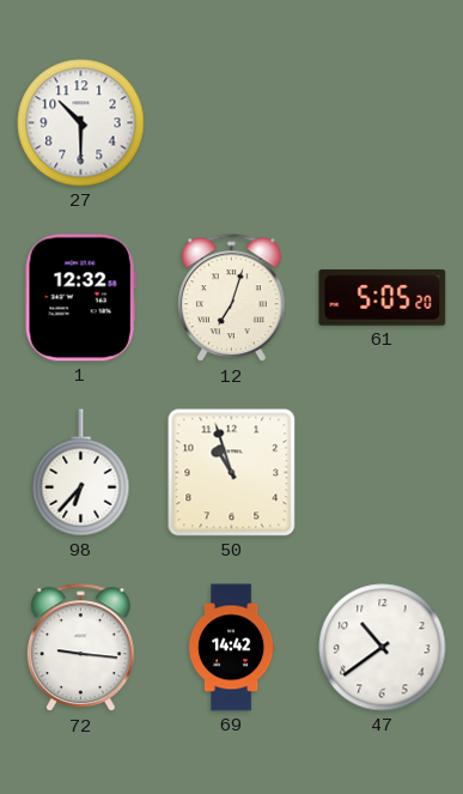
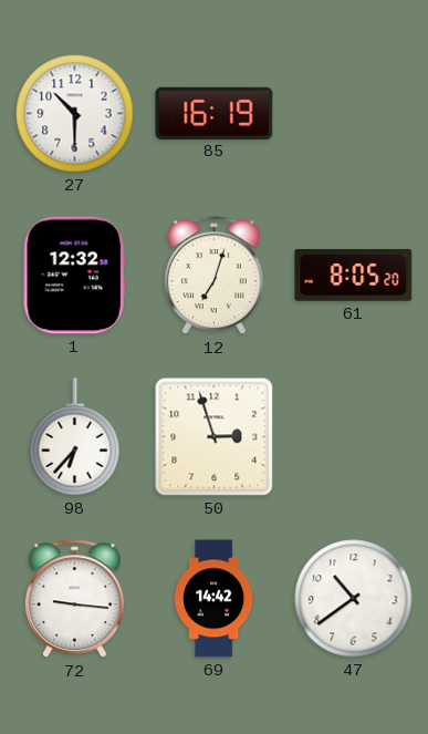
85: none -> 16:19
61: 5:05 -> 8:05
50: 10:57 -> 2:57
